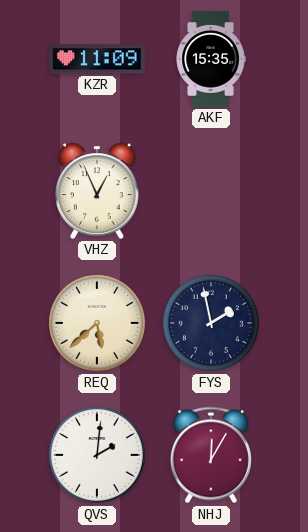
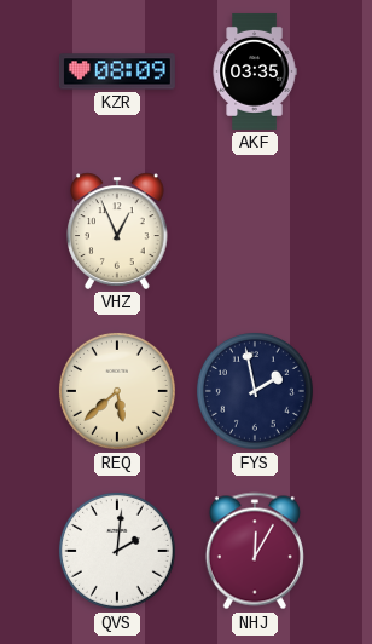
KZR: 11:09 -> 08:09
AKF: 15:35 -> 03:35
